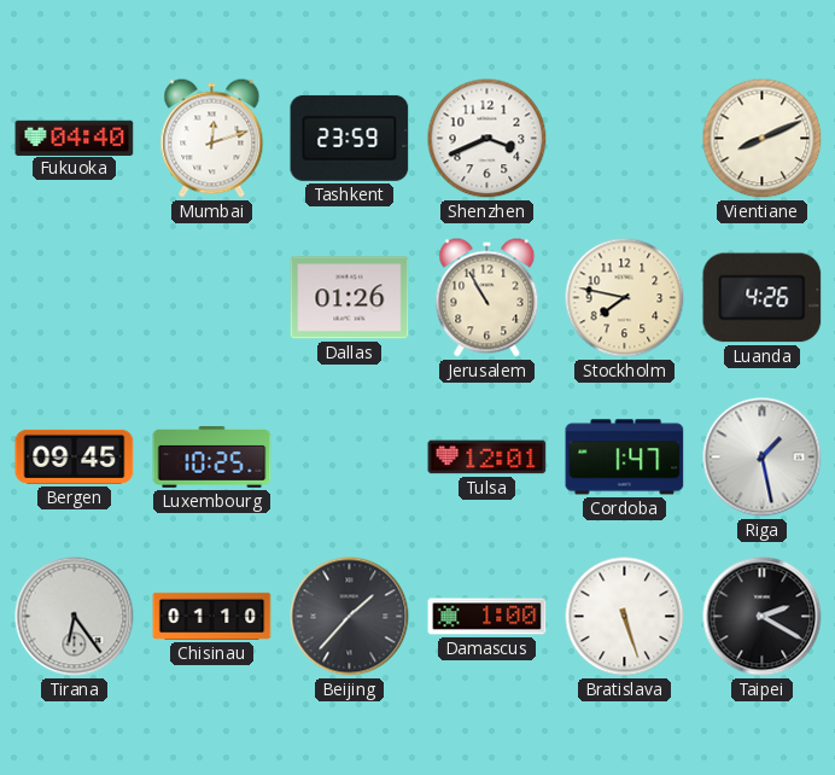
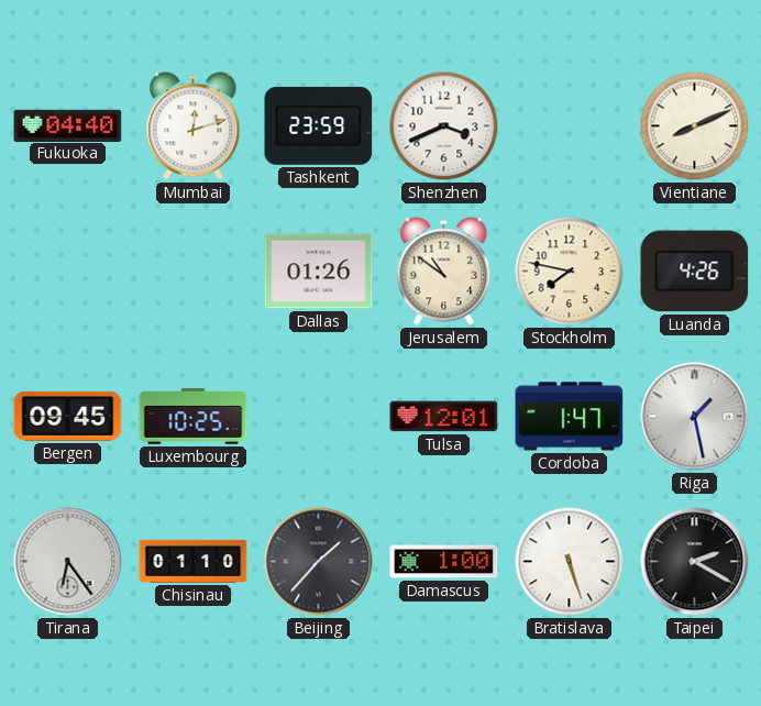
Jerusalem: 10:55 -> 10:51
